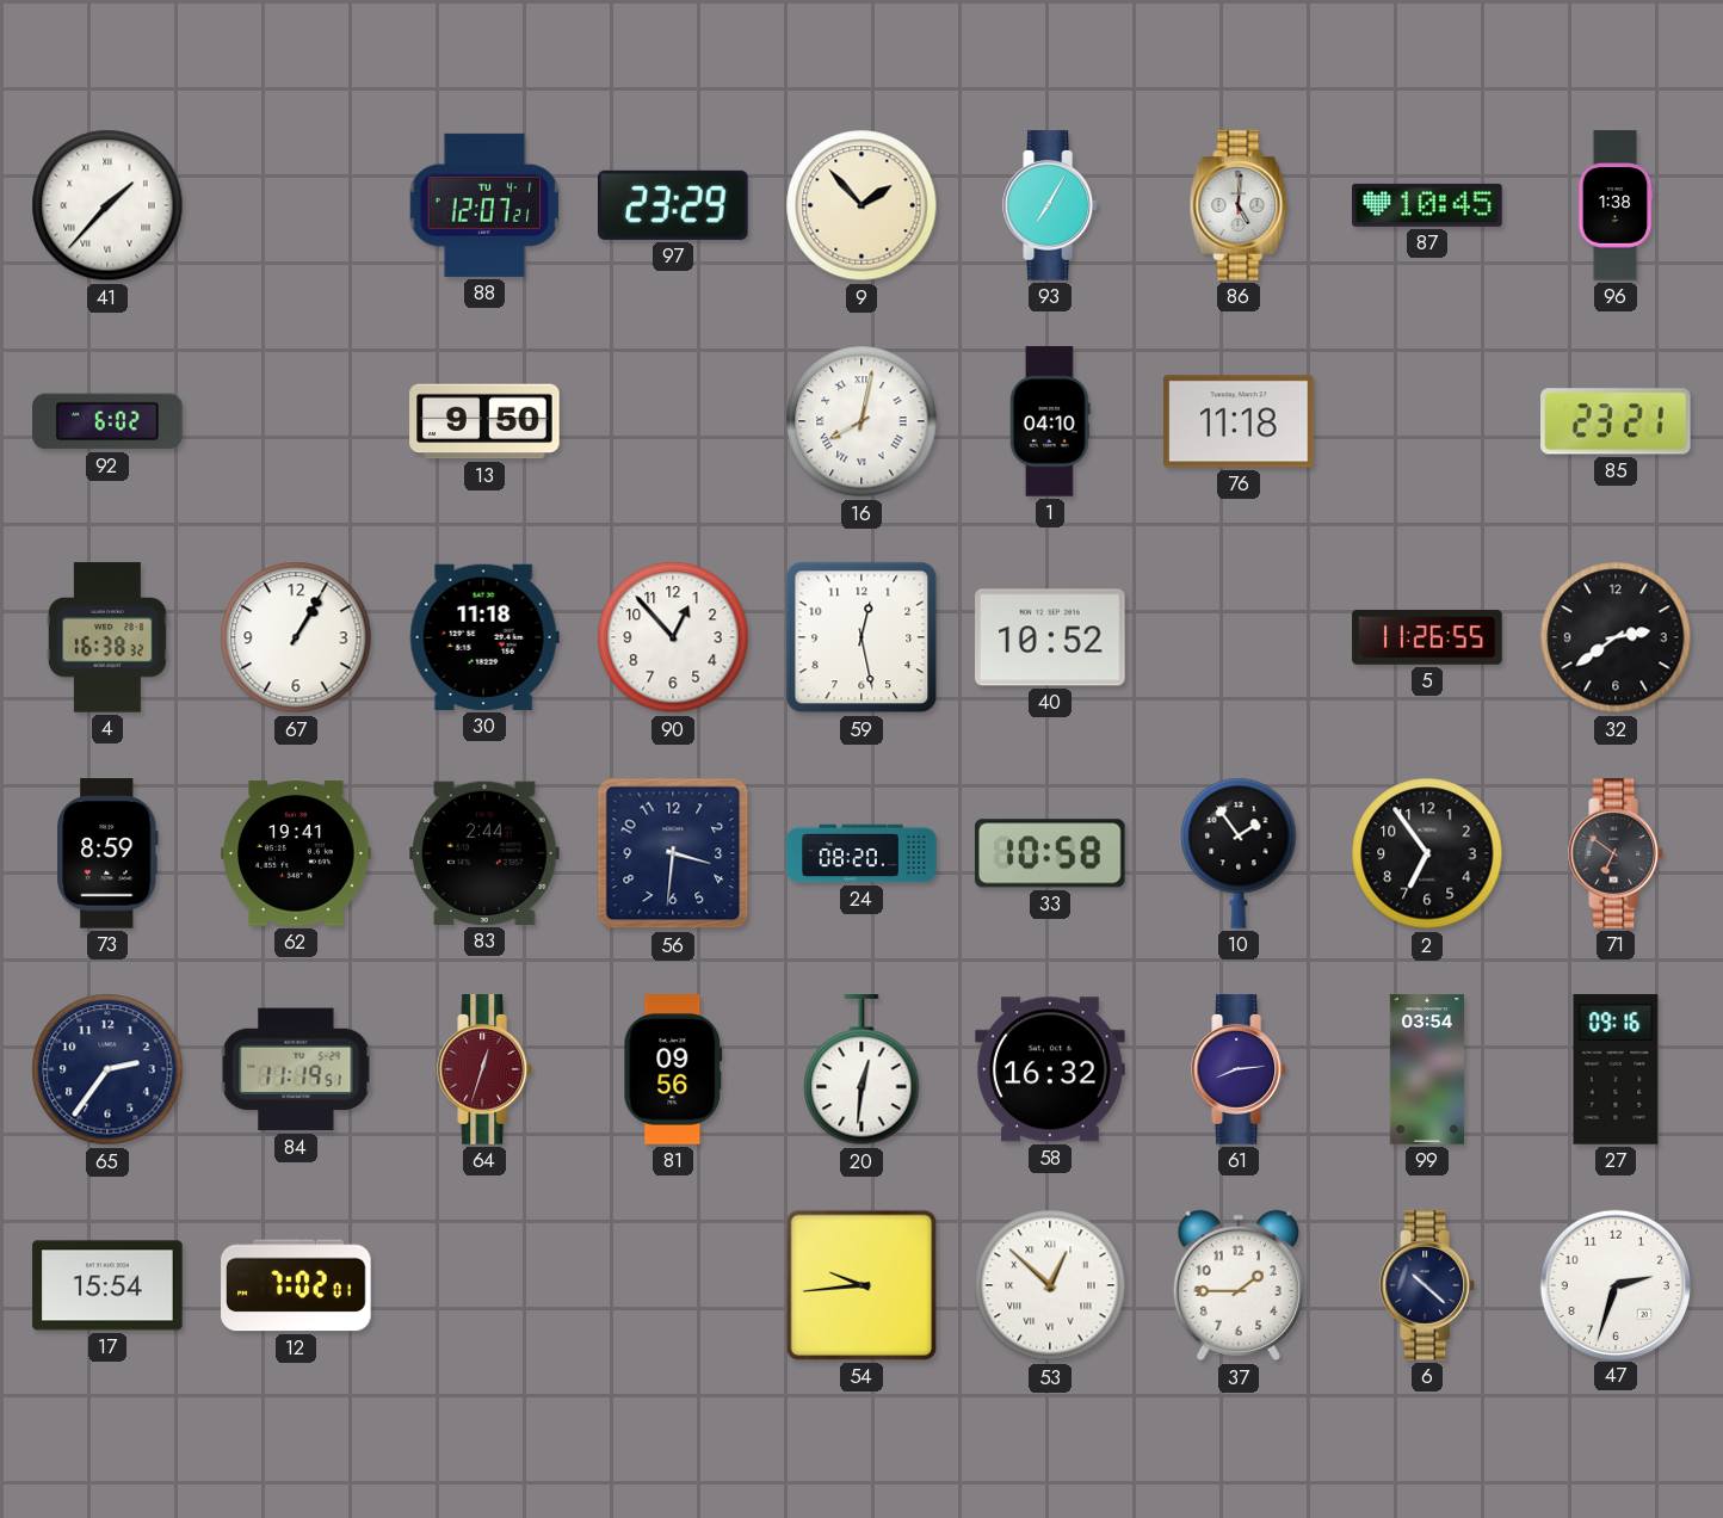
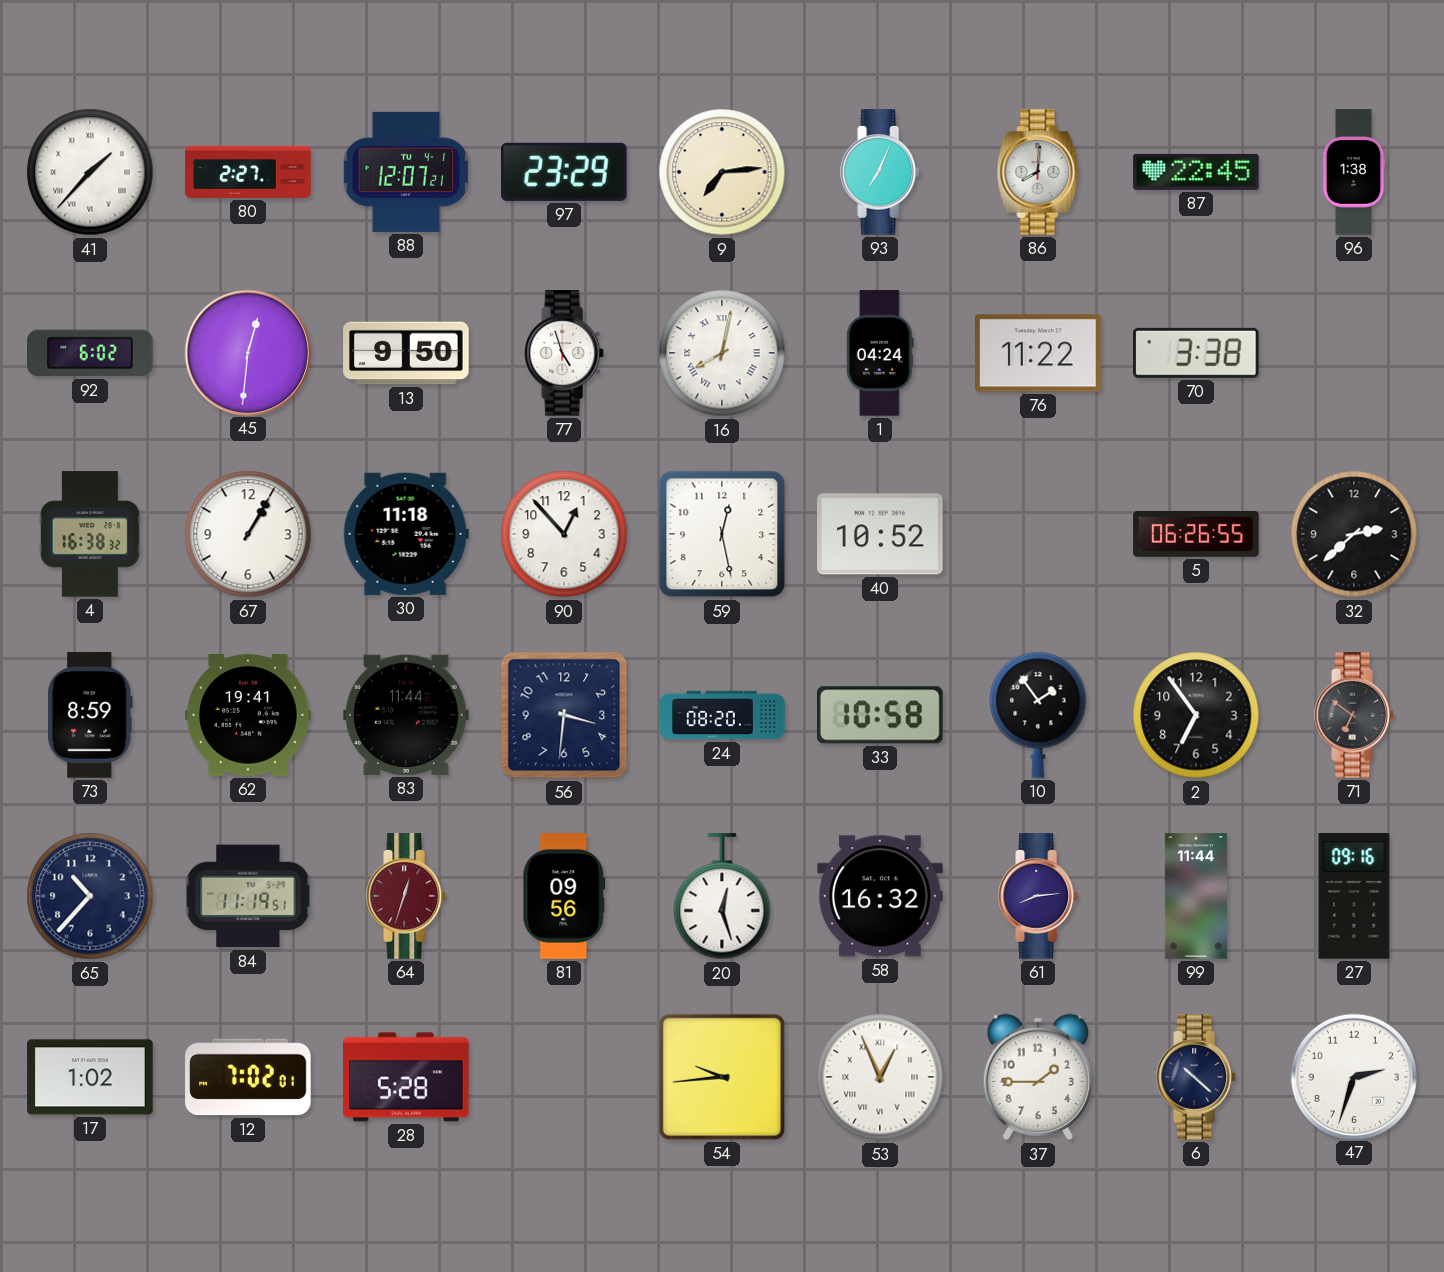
80: none -> 2:27
9: 1:53 -> 7:14
93: 7:05 -> 7:04
86: 5:01 -> 8:01
87: 10:45 -> 22:45
45: none -> 12:31
77: none -> 4:57
1: 04:10 -> 04:24
76: 11:18 -> 11:22
70: none -> 3:38
85: 23:21 -> none
5: 11:26 -> 06:26
32: 2:39 -> 2:38
83: 2:44 -> 11:44
65: 2:36 -> 10:37
20: 12:31 -> 12:27
99: 03:54 -> 11:44
17: 15:54 -> 1:02
28: none -> 5:28
53: 12:52 -> 12:56
